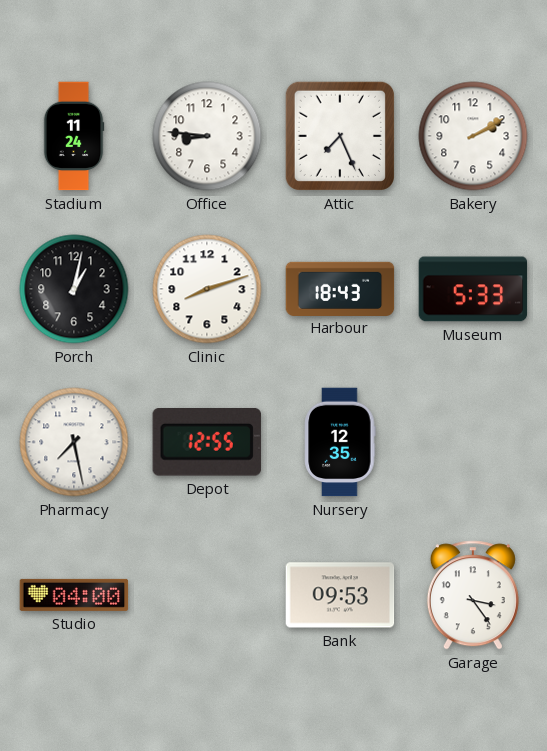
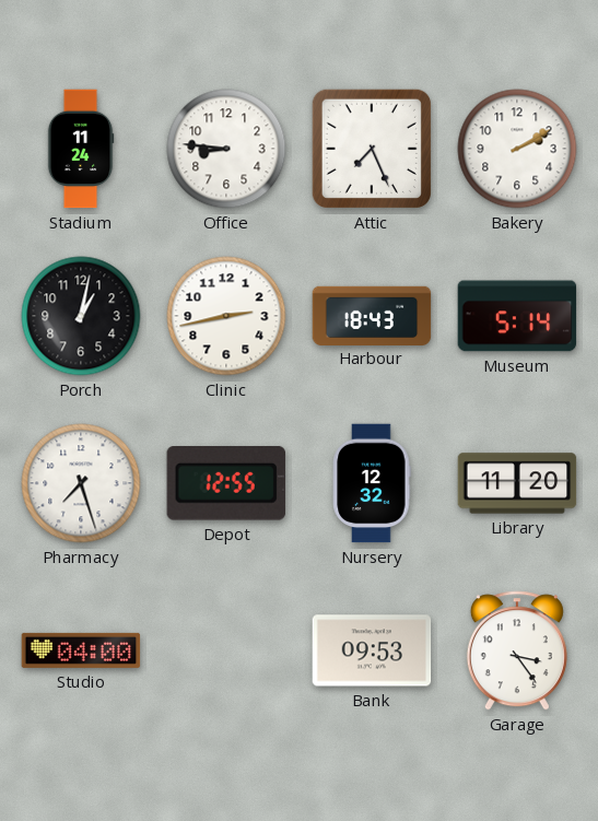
Clinic: 8:12 -> 2:43
Museum: 5:33 -> 5:14
Pharmacy: 7:28 -> 7:27
Nursery: 12:35 -> 12:32
Library: none -> 11:20
